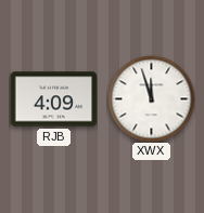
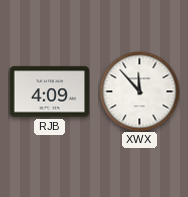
XWX: 11:57 -> 11:53
